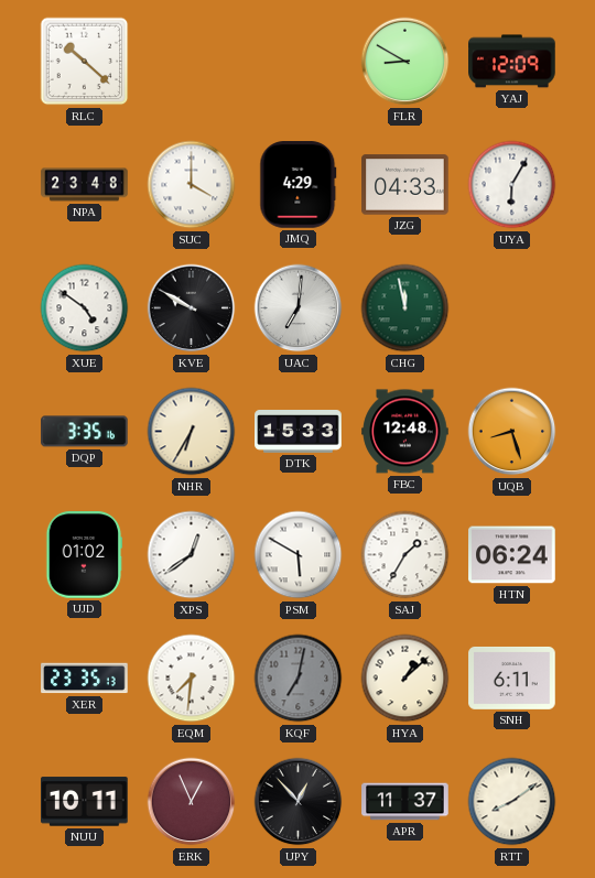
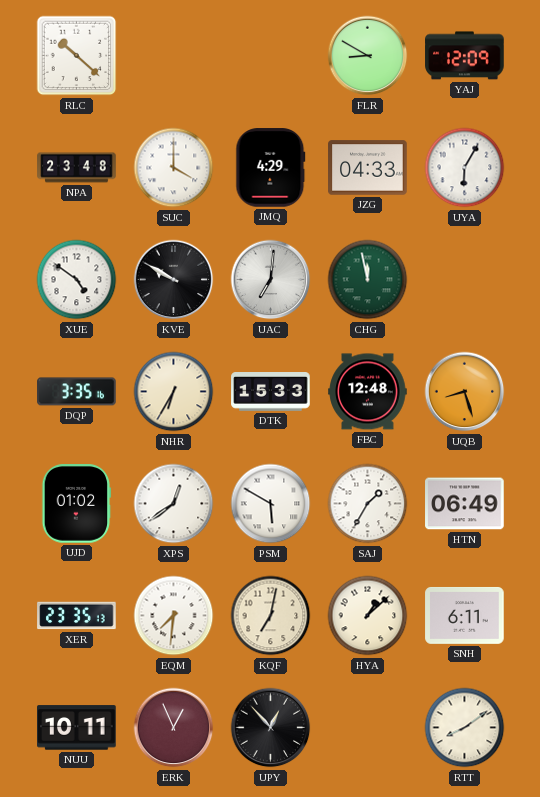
HTN: 06:24 -> 06:49
KQF dial: grey -> cream
APR: 11:37 -> none
